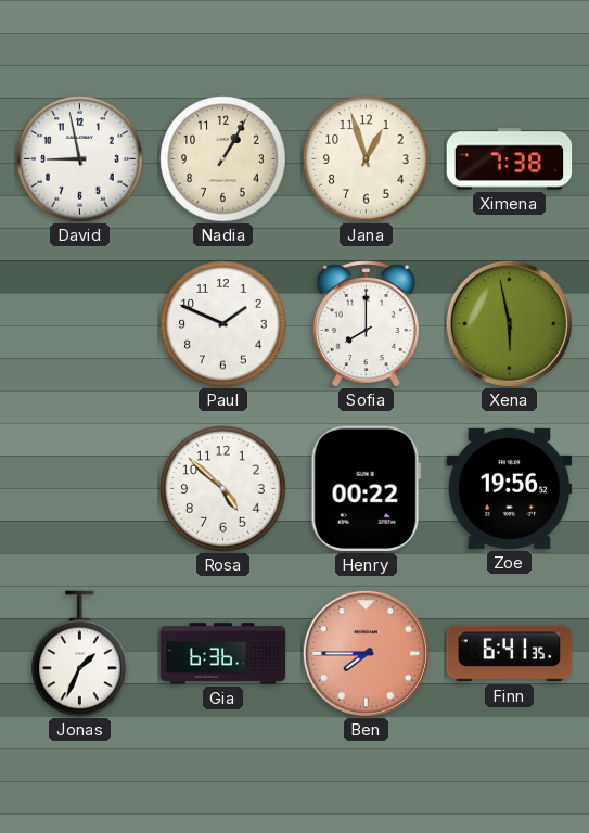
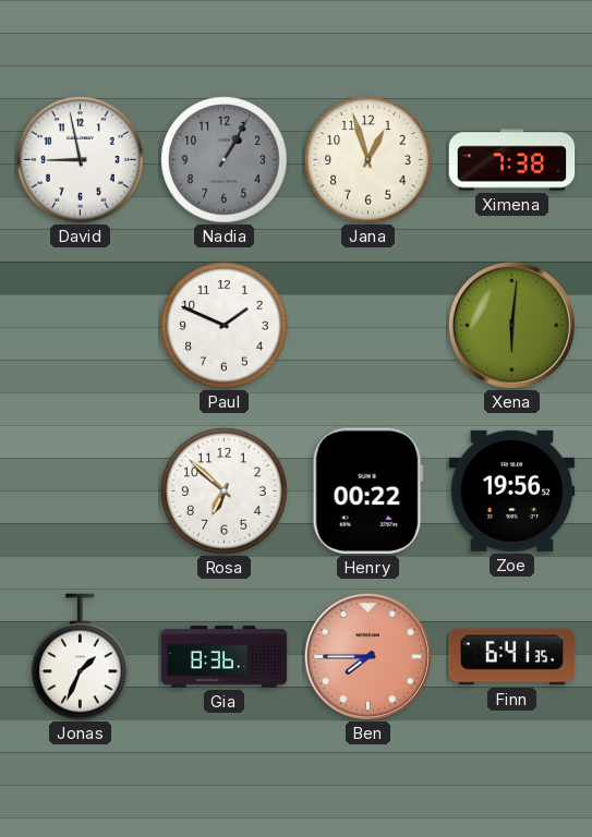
Nadia dial: cream -> grey
Sofia: 8:00 -> none
Xena: 5:58 -> 6:01
Rosa: 4:52 -> 6:52
Gia: 6:36 -> 8:36
